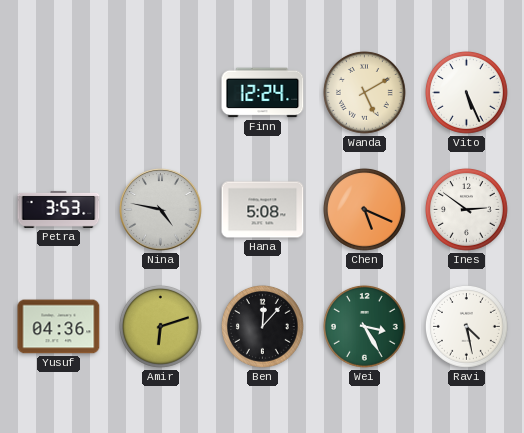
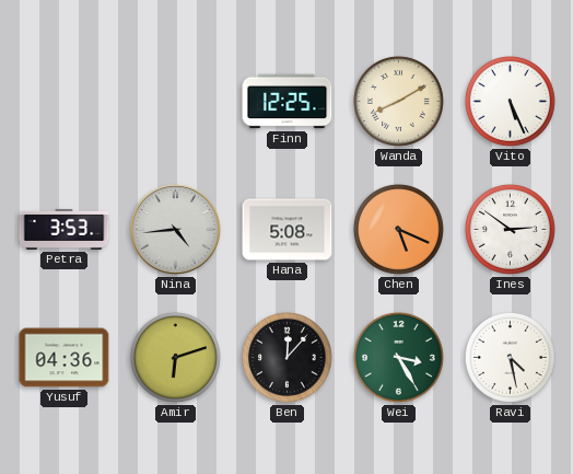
Finn: 12:24 -> 12:25
Wanda: 5:10 -> 8:10
Nina: 4:47 -> 4:44
